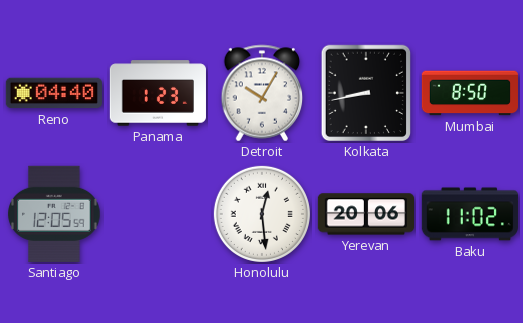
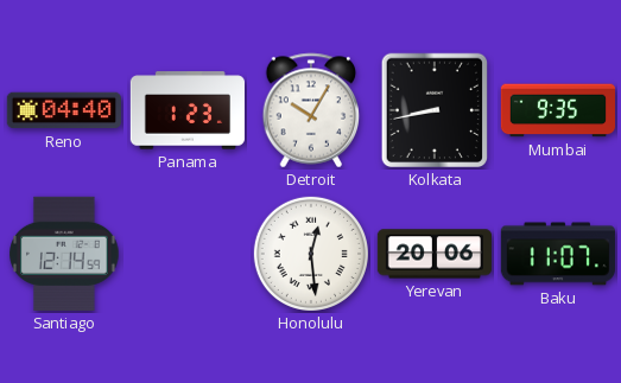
Mumbai: 8:50 -> 9:35
Santiago: 12:05 -> 12:14
Baku: 11:02 -> 11:07
